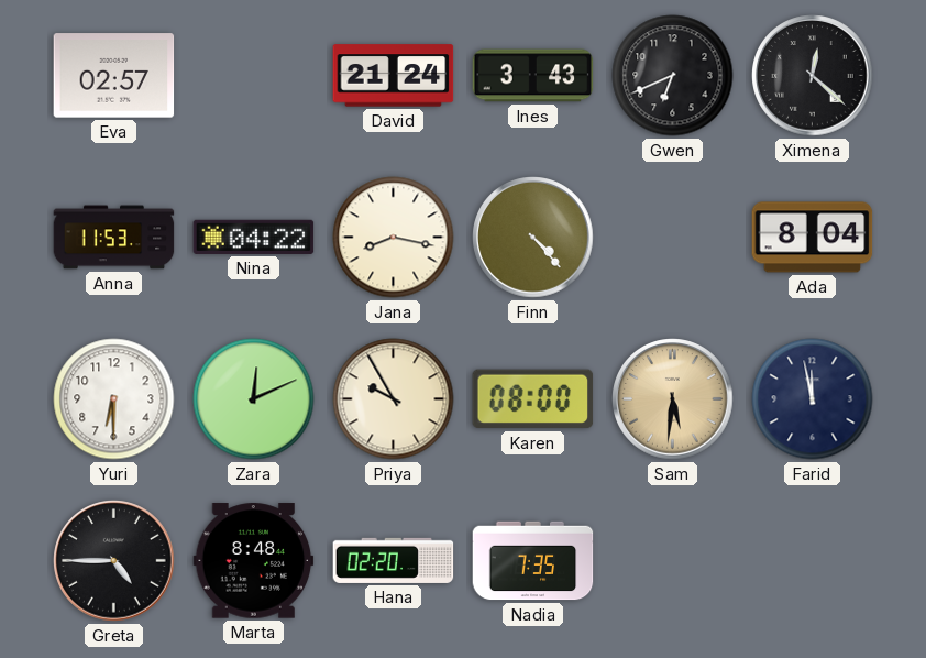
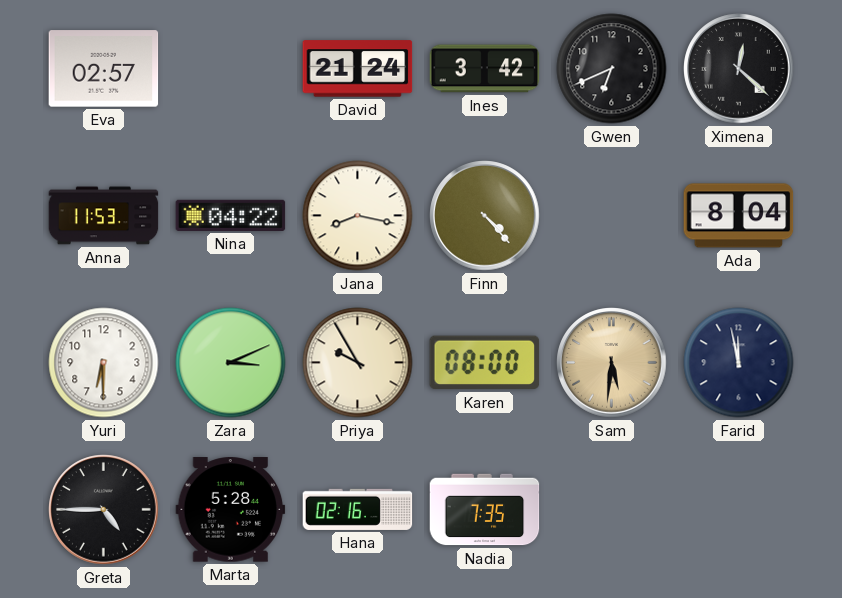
Ines: 3:43 -> 3:42
Zara: 12:11 -> 3:11
Marta: 8:48 -> 5:28
Hana: 02:20 -> 02:16
